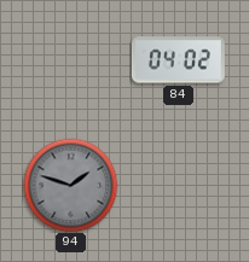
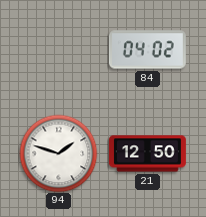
94 dial: grey -> white
21: none -> 12:50
